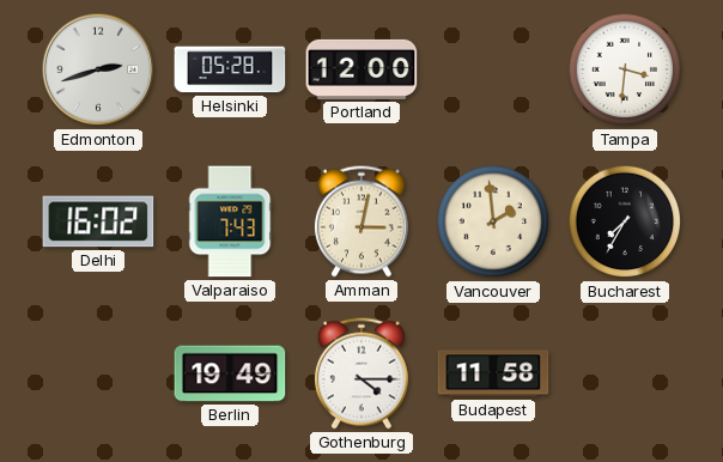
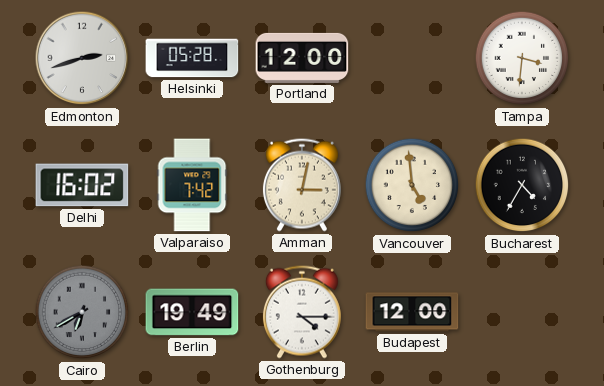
Valparaiso: 7:43 -> 7:42
Vancouver: 1:59 -> 4:59
Bucharest: 7:35 -> 4:35
Cairo: none -> 6:40
Budapest: 11:58 -> 12:00
